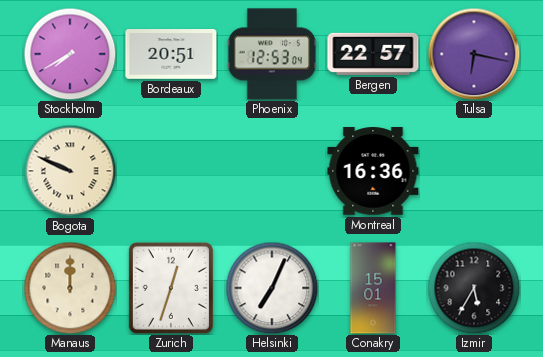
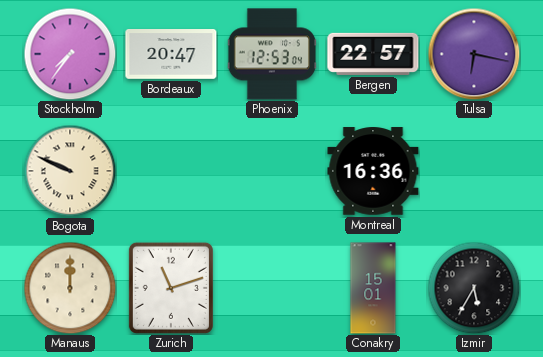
Stockholm: 7:40 -> 7:36
Bordeaux: 20:51 -> 20:47
Zurich: 12:33 -> 11:12
Helsinki: 7:04 -> none
